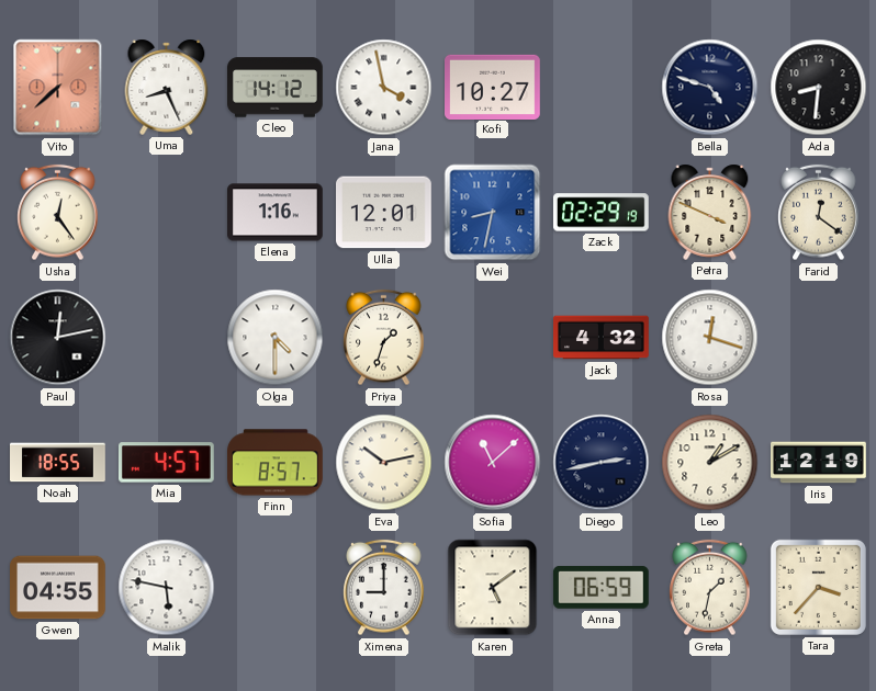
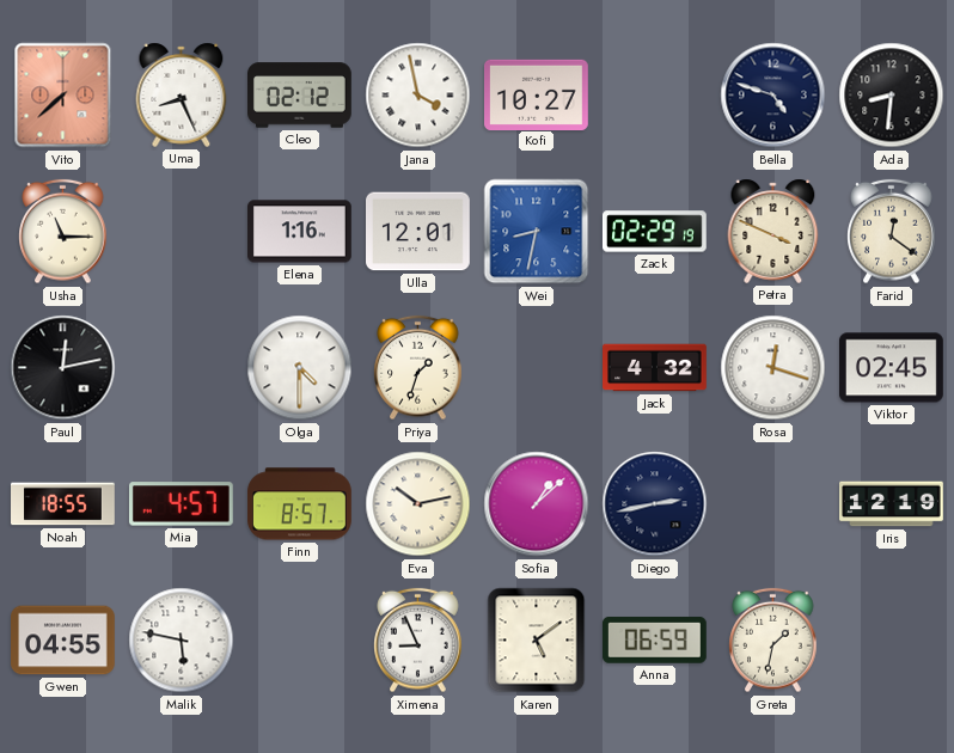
Cleo: 14:12 -> 02:12
Usha: 12:24 -> 11:15
Viktor: none -> 02:45
Sofia: 11:08 -> 1:08
Leo: 1:10 -> none
Ximena: 9:00 -> 8:56
Tara: 3:37 -> none
